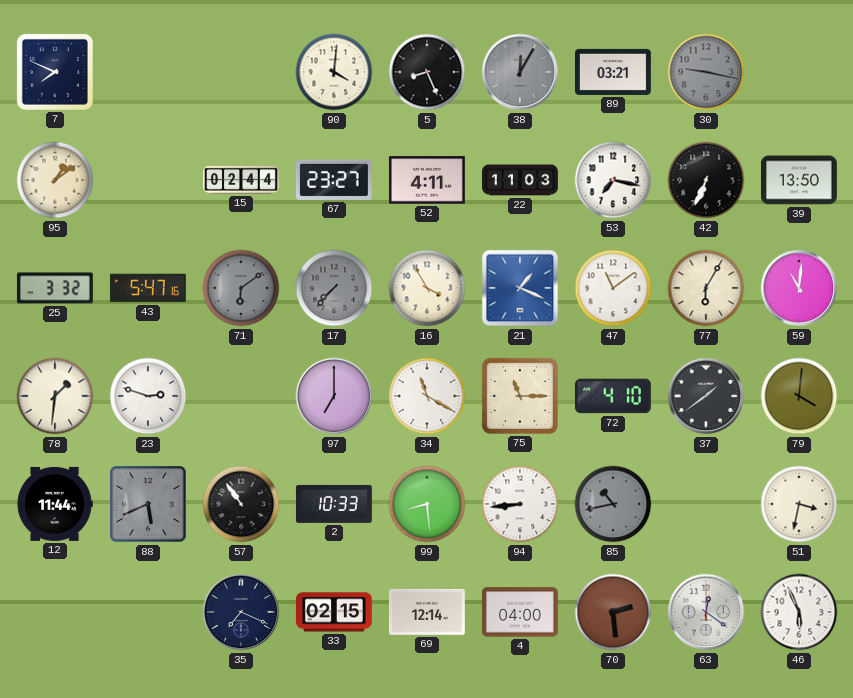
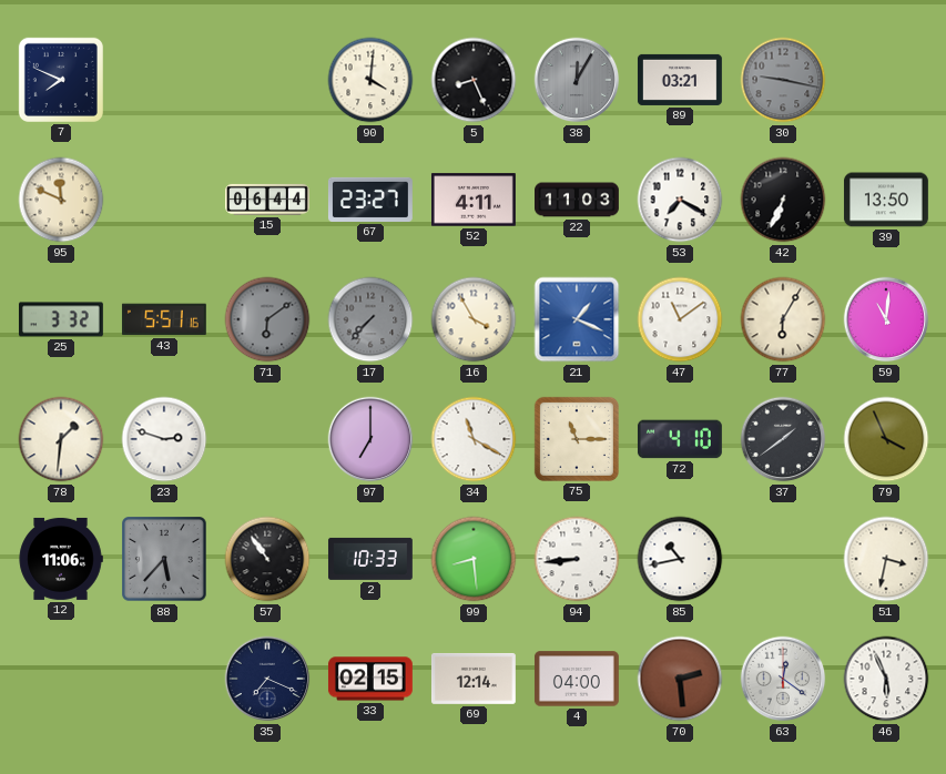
95: 1:09 -> 11:49
15: 02:44 -> 06:44
53: 7:17 -> 7:20
43: 5:47 -> 5:51
79: 4:01 -> 3:56
12: 11:44 -> 11:06
88: 5:41 -> 5:37
85 dial: grey -> white
